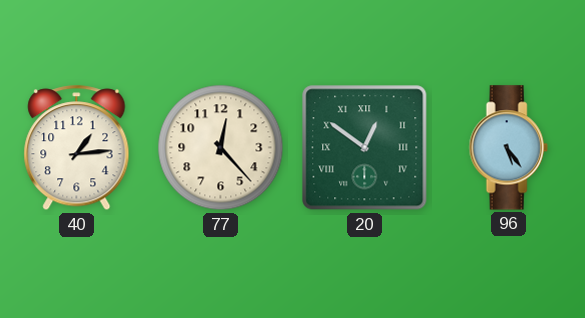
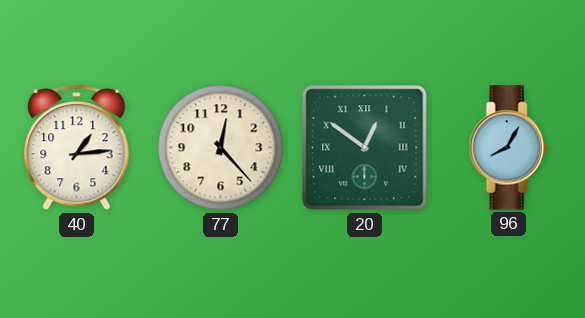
96: 5:24 -> 8:05
